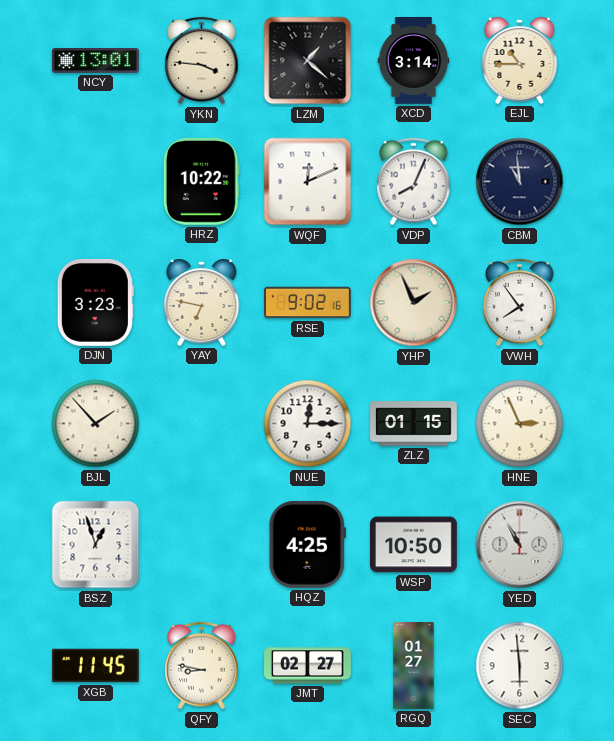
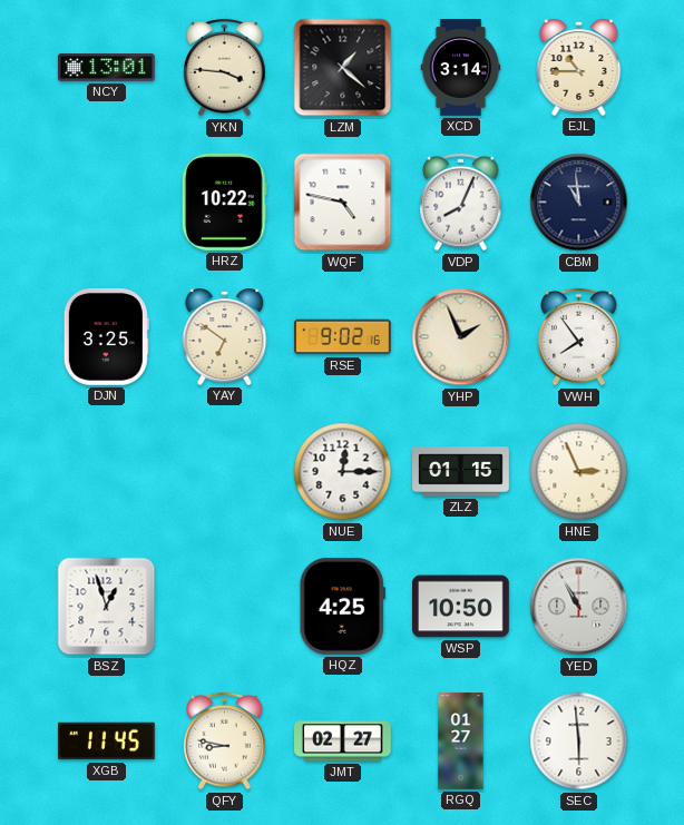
WQF: 12:11 -> 4:47
DJN: 3:23 -> 3:25
YAY: 6:47 -> 6:51
BJL: 1:53 -> none
